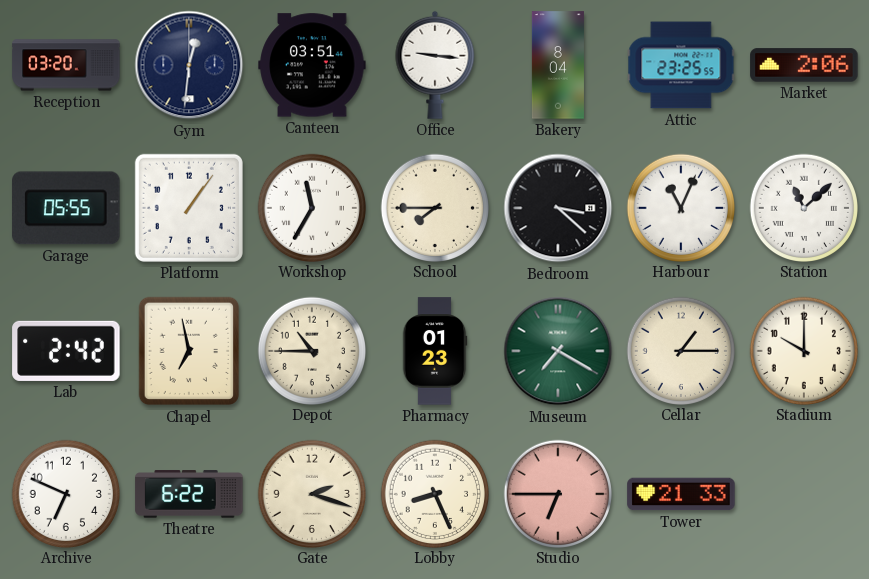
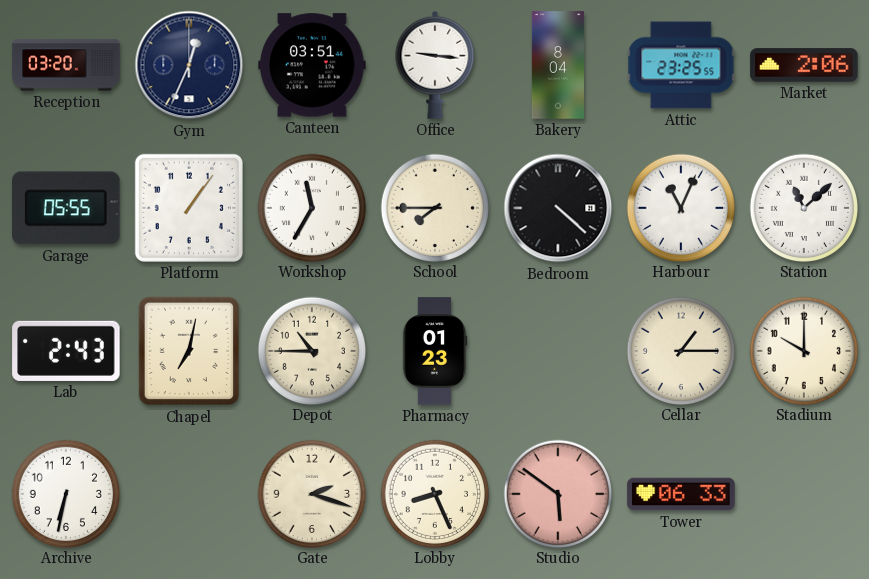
Gym: 12:31 -> 12:34
Bedroom: 3:22 -> 4:22
Lab: 2:42 -> 2:43
Chapel: 6:58 -> 7:02
Museum: 7:20 -> none
Archive: 6:49 -> 6:32
Theatre: 6:22 -> none
Studio: 6:45 -> 5:51
Tower: 21:33 -> 06:33
